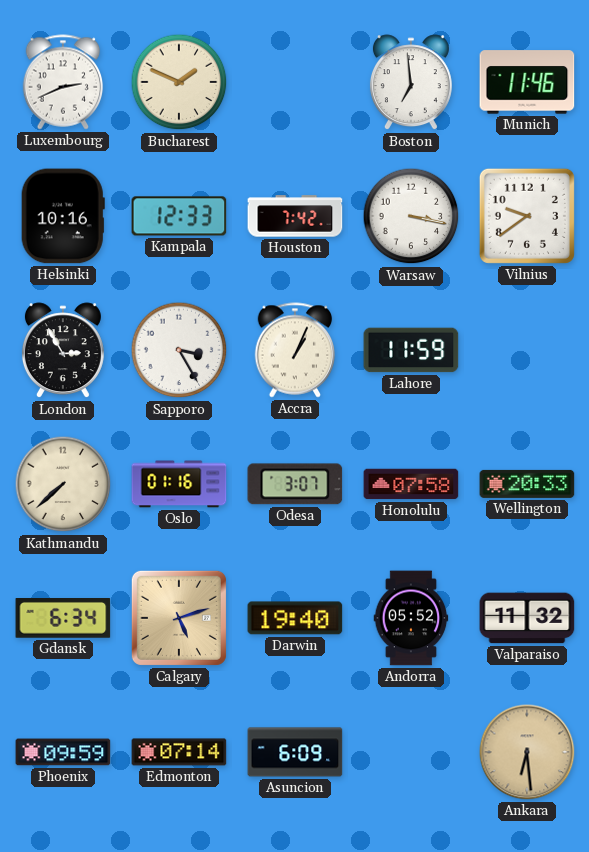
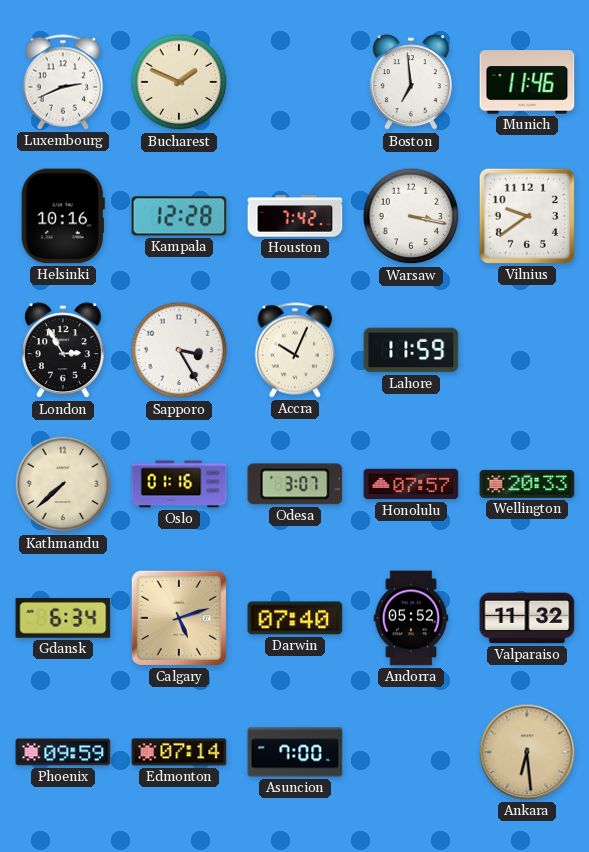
Kampala: 12:33 -> 12:28
Accra: 1:04 -> 10:04
Honolulu: 07:58 -> 07:57
Darwin: 19:40 -> 07:40
Asuncion: 6:09 -> 7:00
